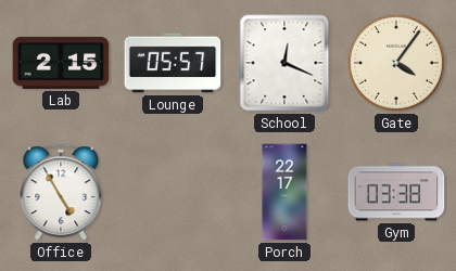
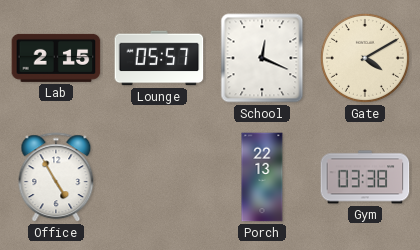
Gate: 4:06 -> 4:10
Porch: 22:17 -> 22:13
